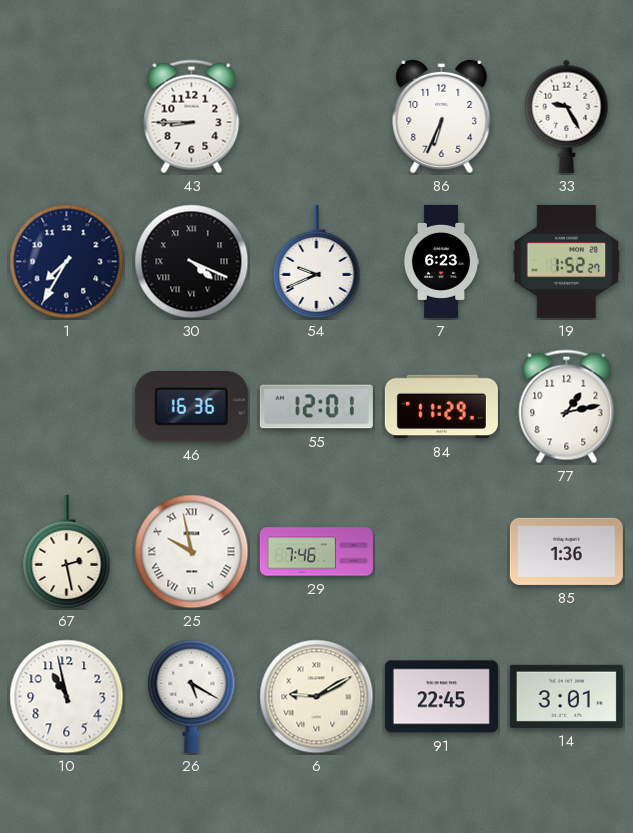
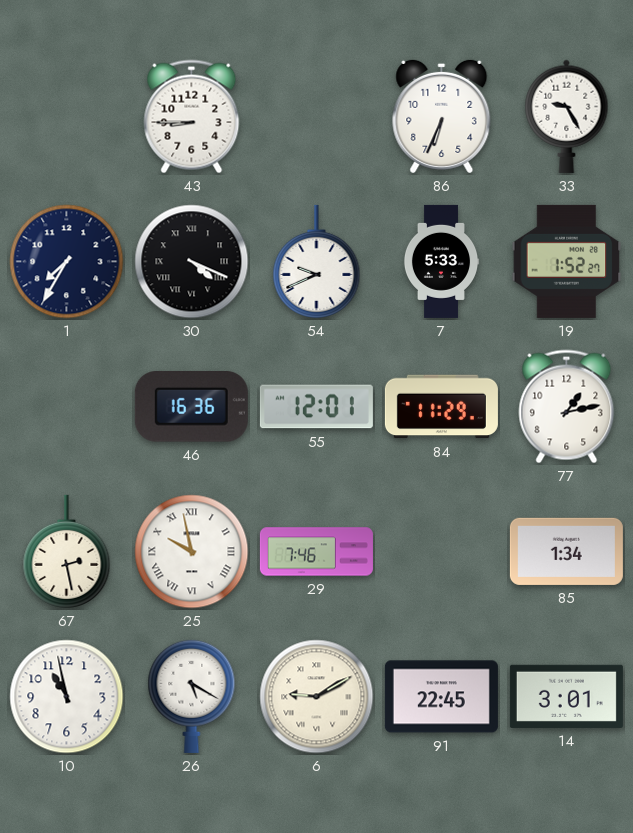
7: 6:23 -> 5:33
85: 1:36 -> 1:34
